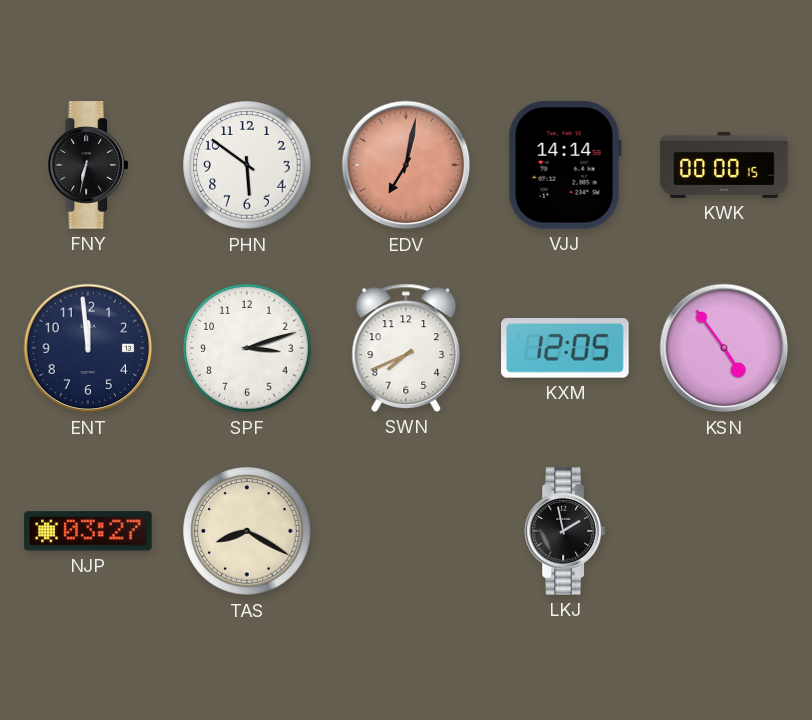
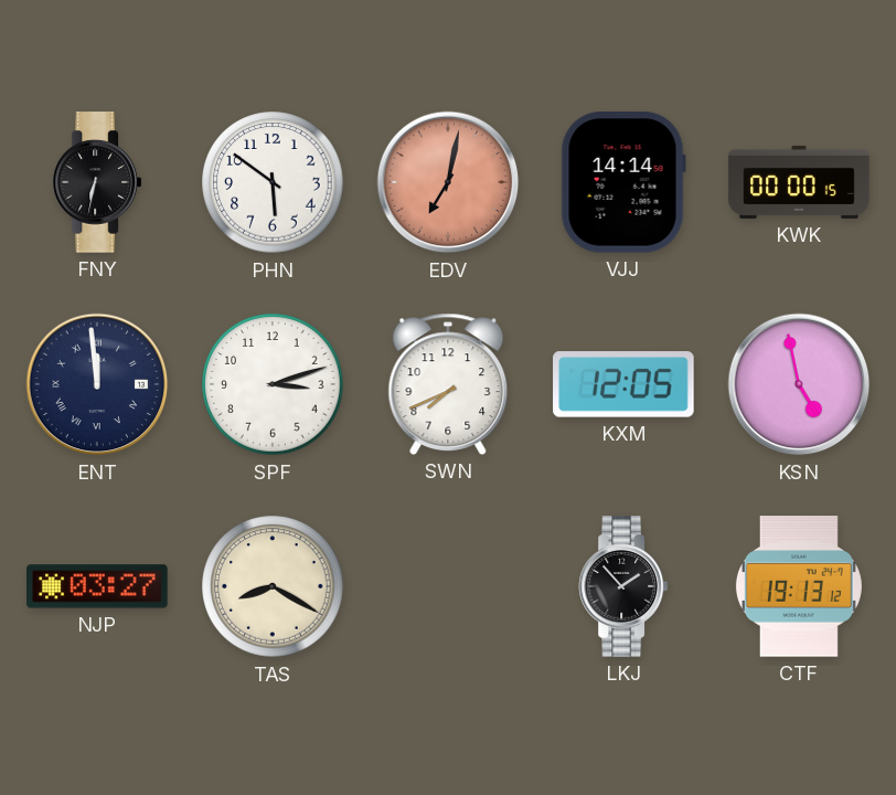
ENT numerals: Arabic -> Roman
KSN: 4:54 -> 4:58
LKJ: 1:58 -> 1:53
CTF: none -> 19:13
